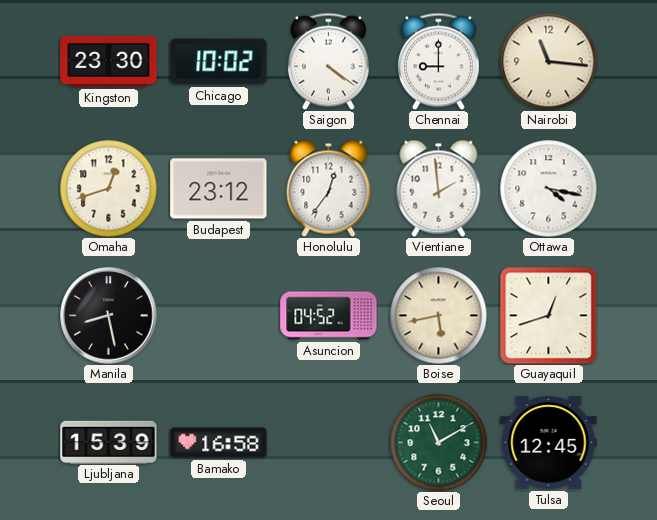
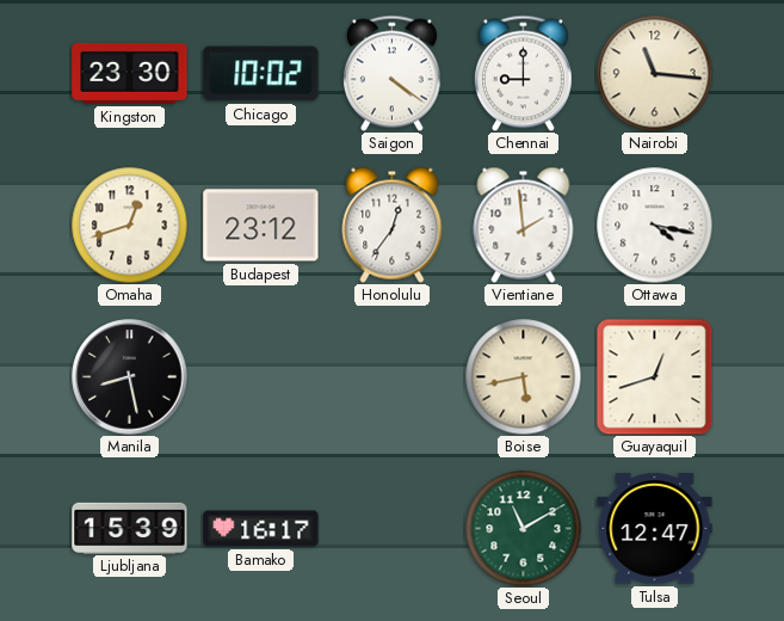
Asuncion: 04:52 -> none
Bamako: 16:58 -> 16:17
Tulsa: 12:45 -> 12:47
